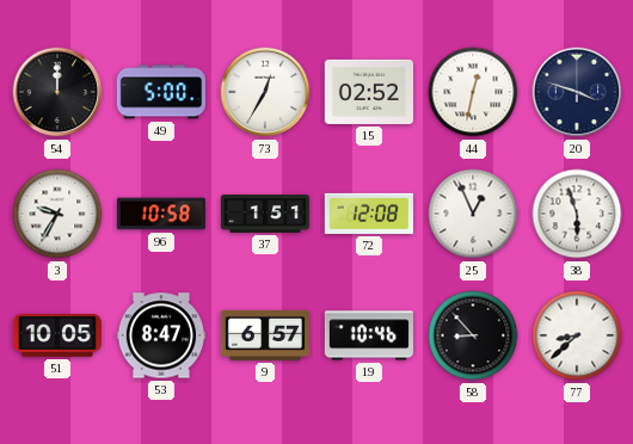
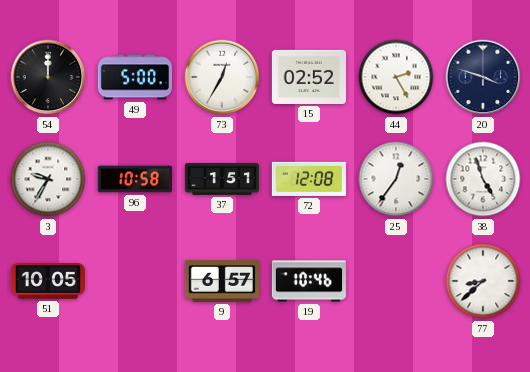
44: 12:32 -> 2:25
25: 12:56 -> 12:36
38: 5:57 -> 4:57
53: 8:47 -> none
58: 8:53 -> none
